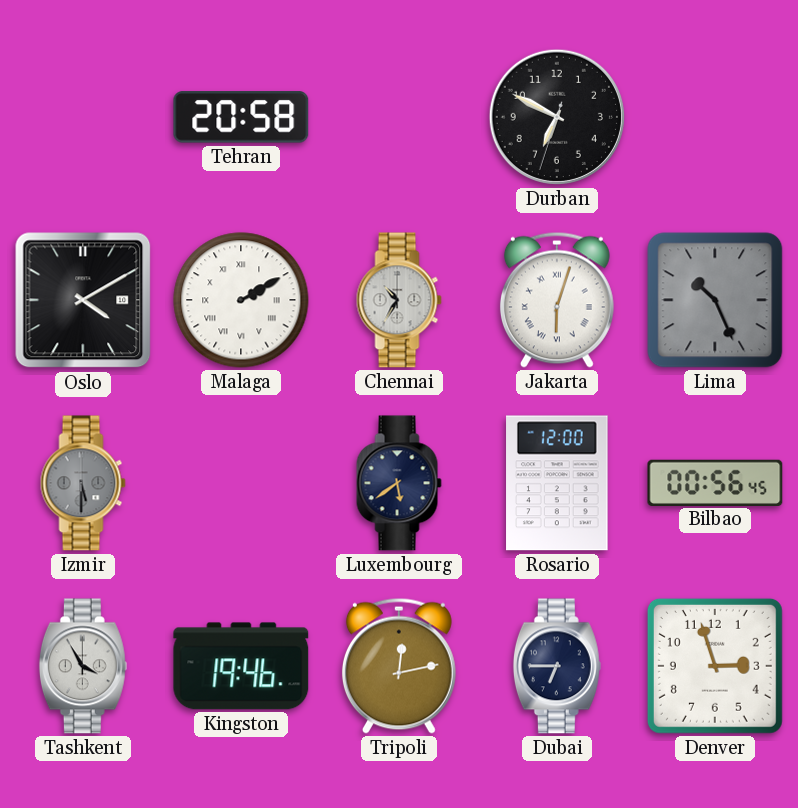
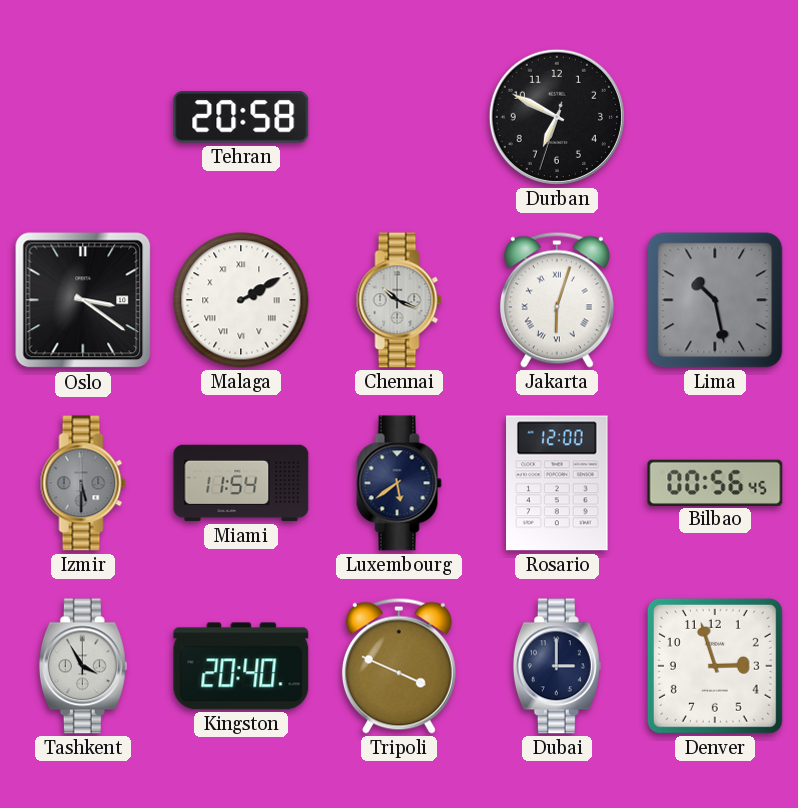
Oslo: 4:10 -> 3:21
Chennai: 10:35 -> 10:19
Lima: 10:26 -> 10:28
Miami: none -> 11:54
Kingston: 19:46 -> 20:40
Tripoli: 12:13 -> 3:49
Dubai: 6:45 -> 3:00
